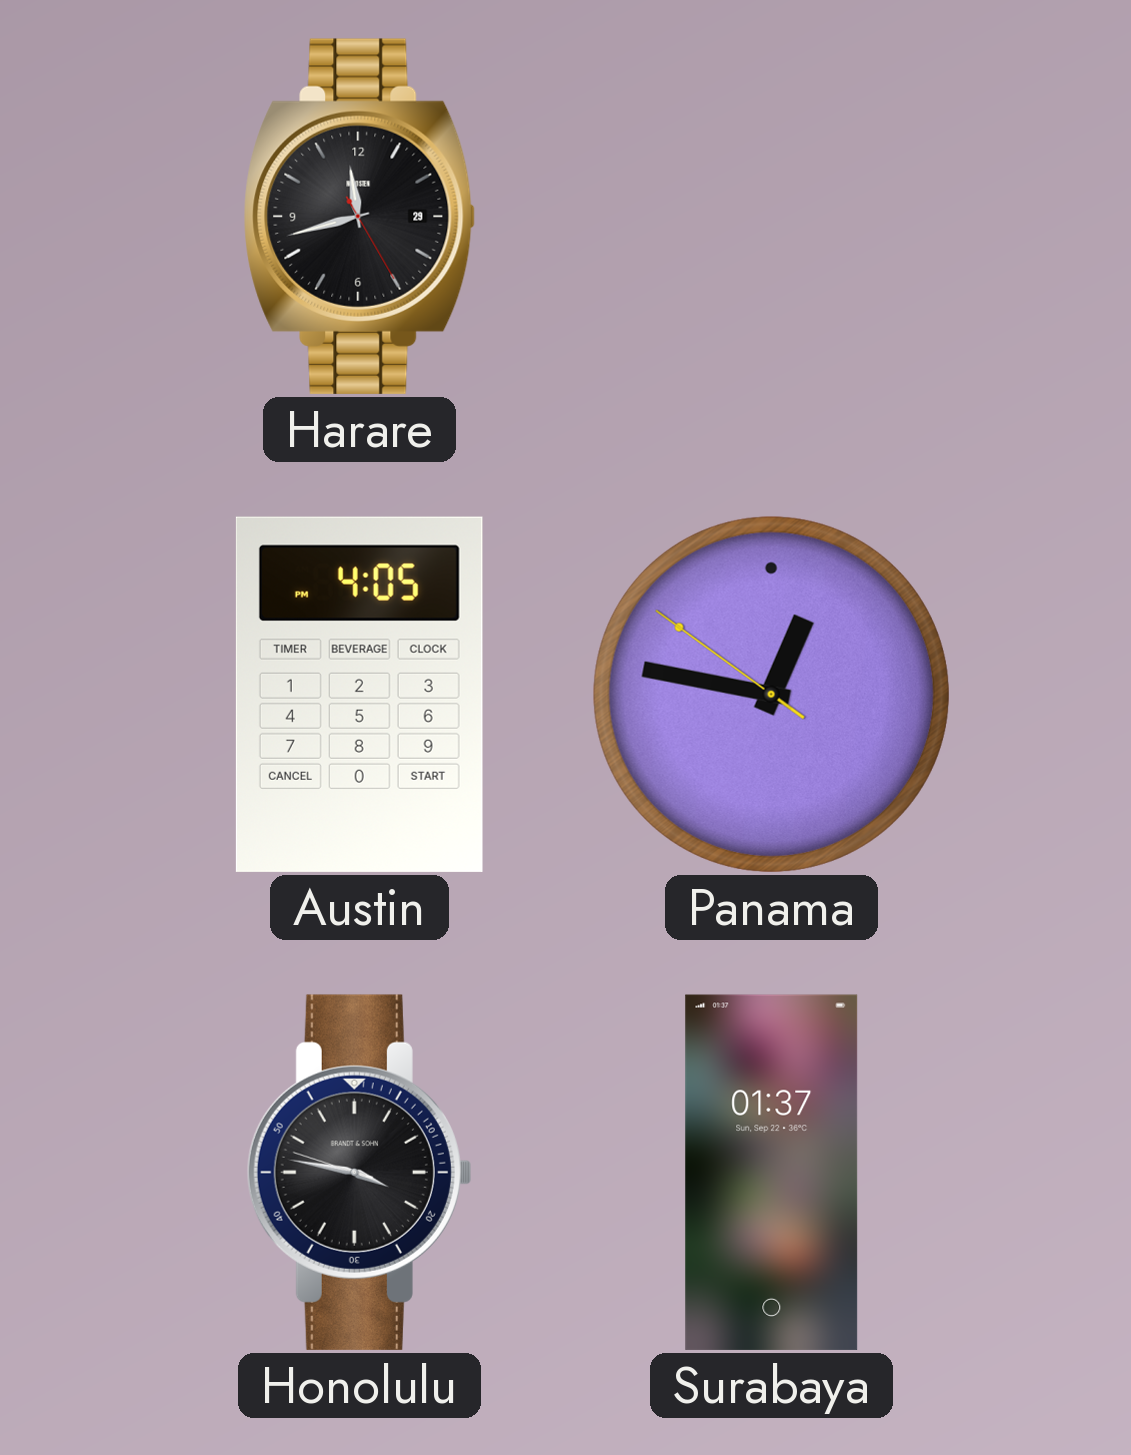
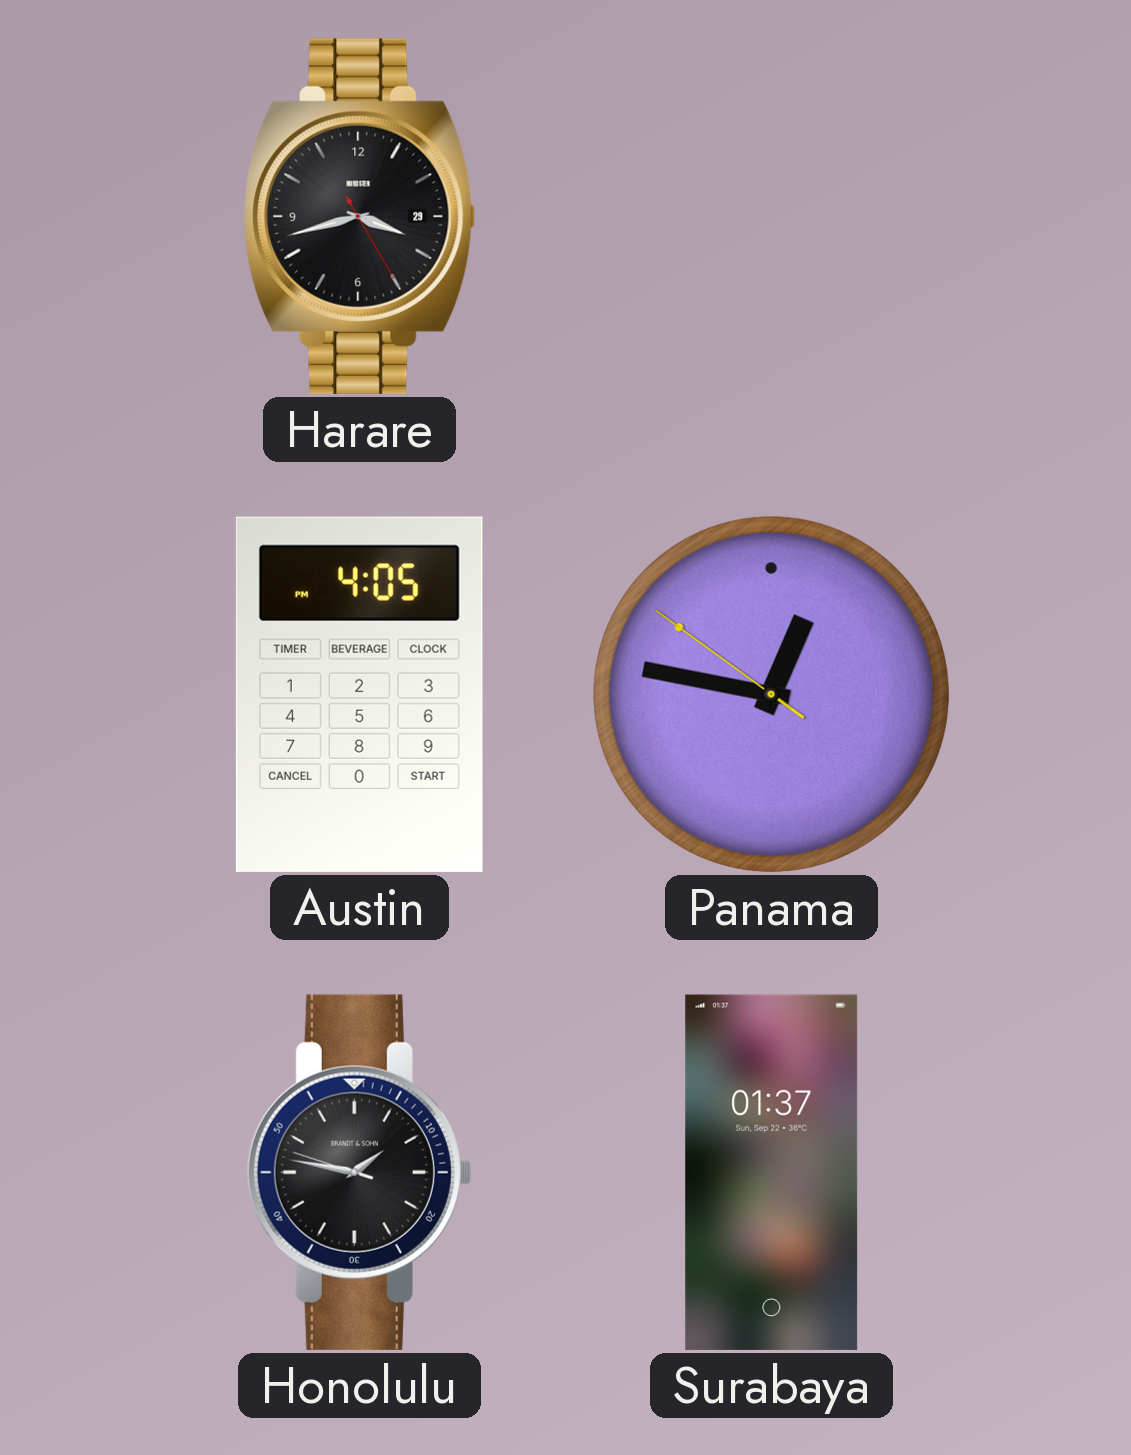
Harare: 11:42 -> 3:42
Honolulu: 3:46 -> 1:46
